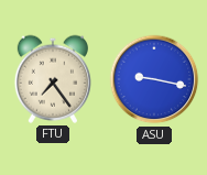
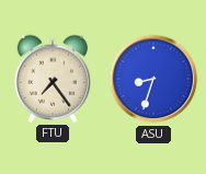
ASU: 9:17 -> 8:33
